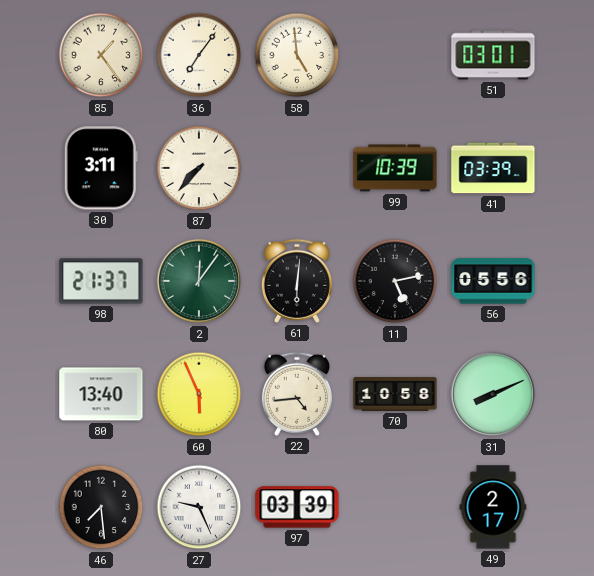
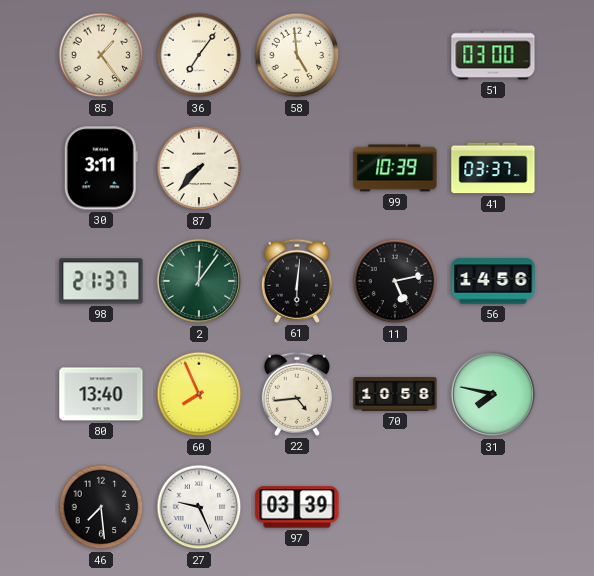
51: 03:01 -> 03:00
41: 03:39 -> 03:37
56: 05:56 -> 14:56
60: 5:56 -> 7:56
31: 8:11 -> 7:47
49: 2:17 -> none
